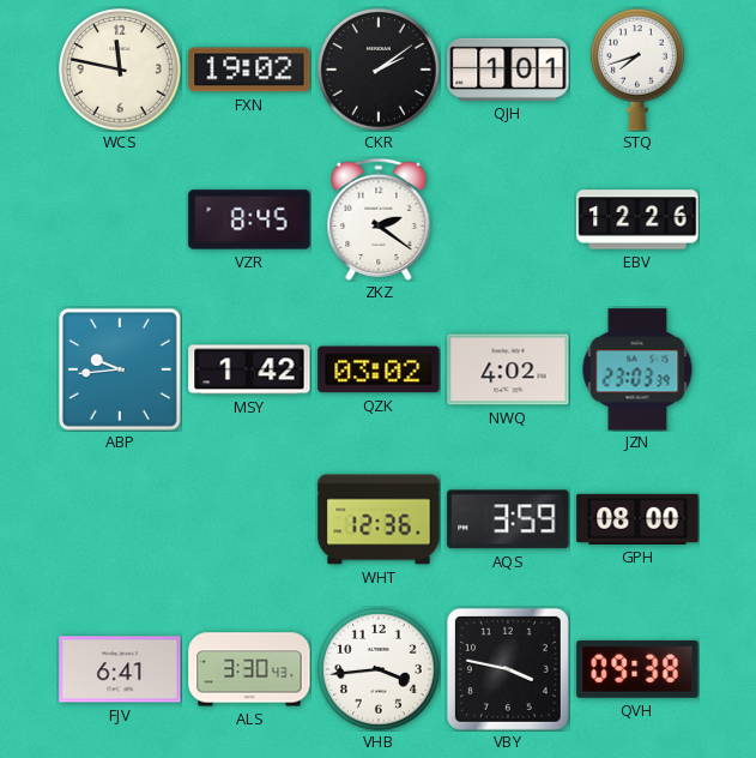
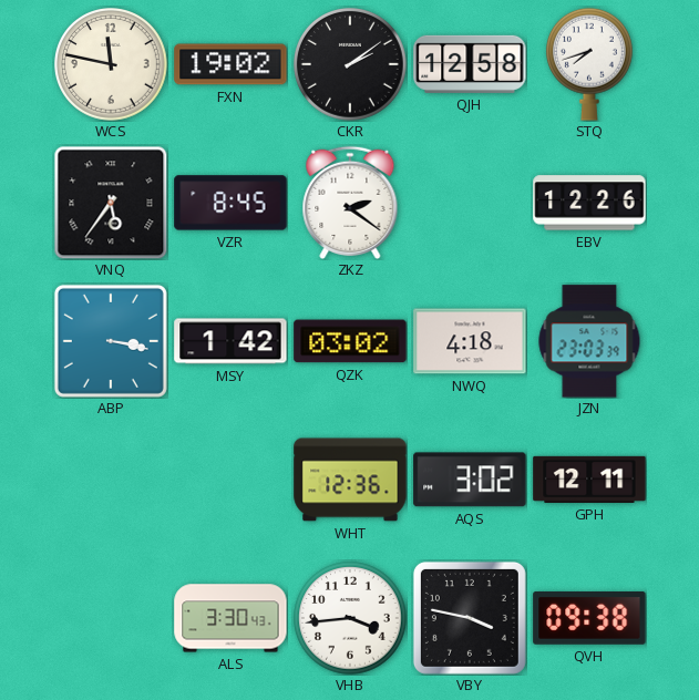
QJH: 1:01 -> 12:58
VNQ: none -> 5:36
ABP: 9:44 -> 3:17
NWQ: 4:02 -> 4:18
AQS: 3:59 -> 3:02
GPH: 08:00 -> 12:11
FJV: 6:41 -> none
